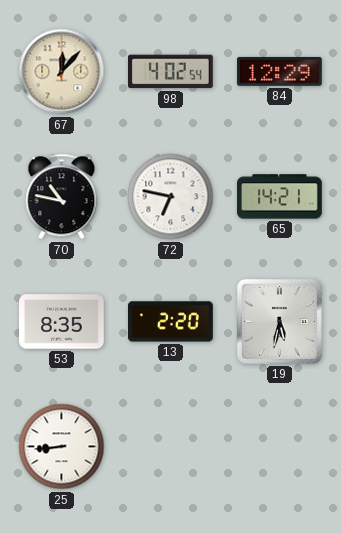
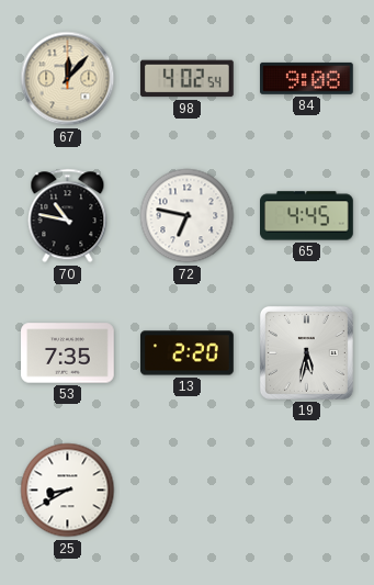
84: 12:29 -> 9:08
65: 14:21 -> 4:45
53: 8:35 -> 7:35
25: 8:44 -> 8:40
